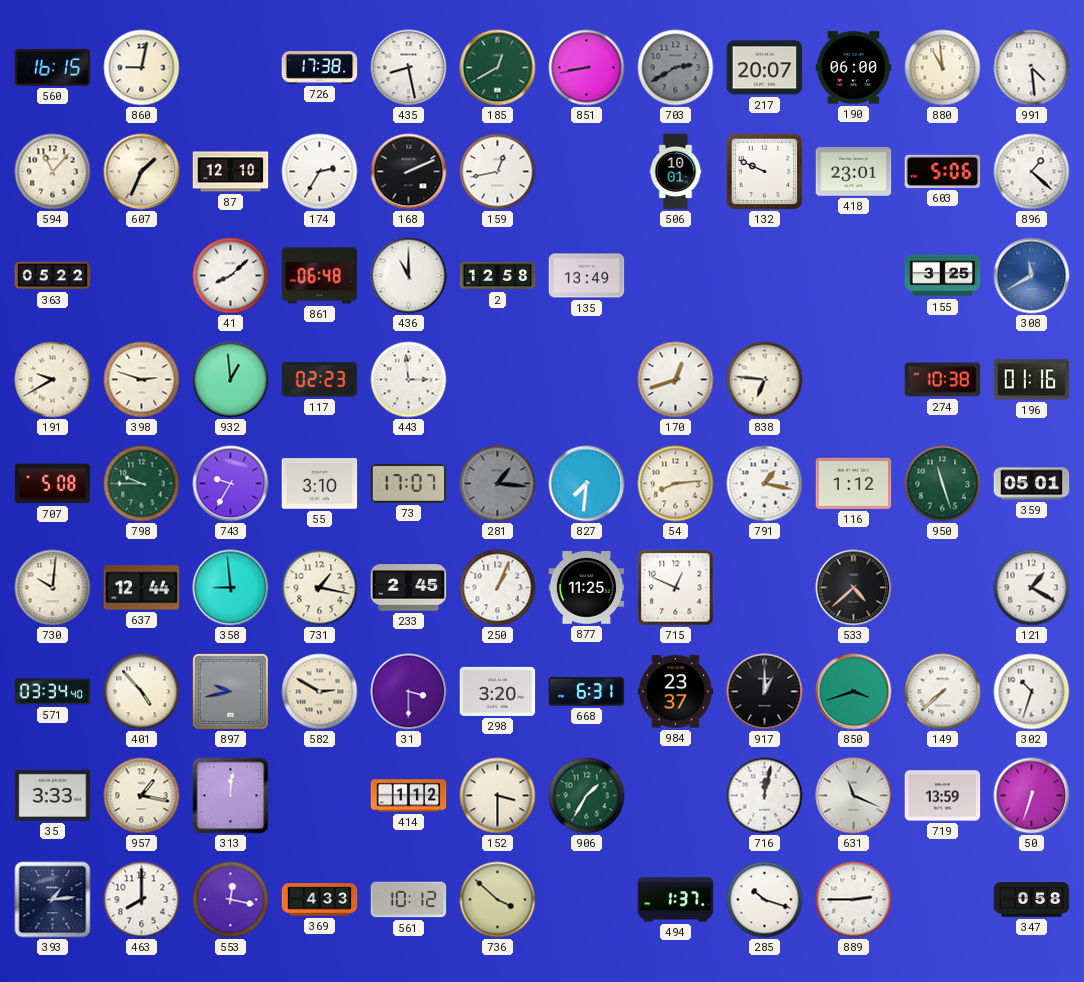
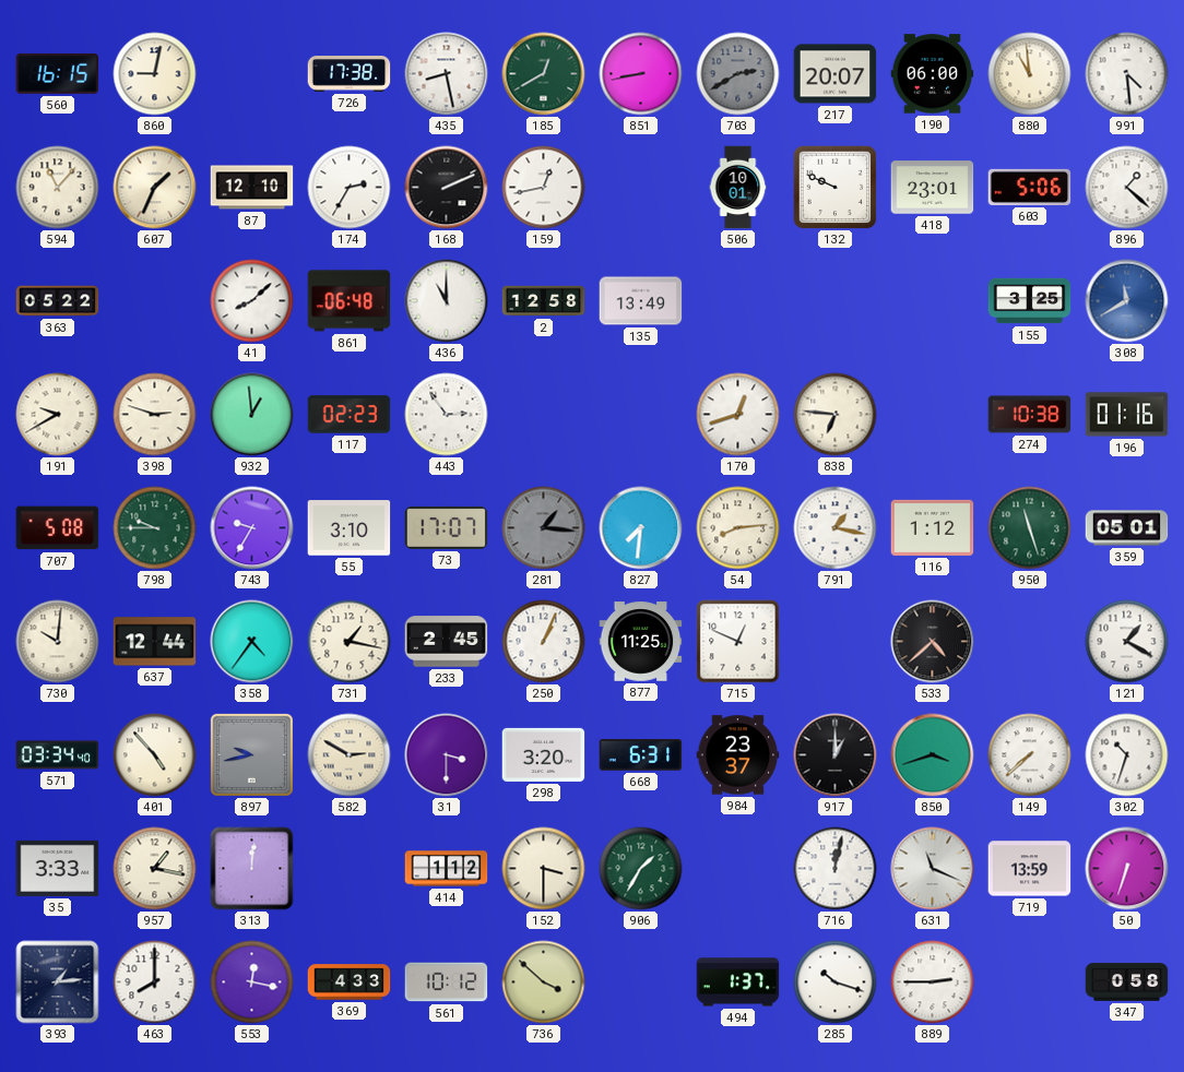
443: 2:59 -> 2:54
358: 8:59 -> 4:36
